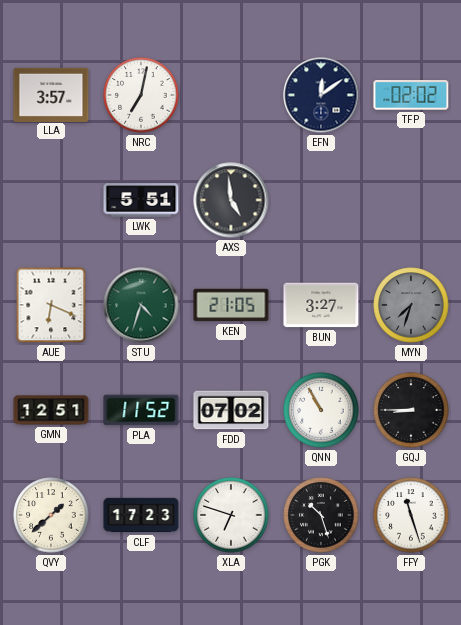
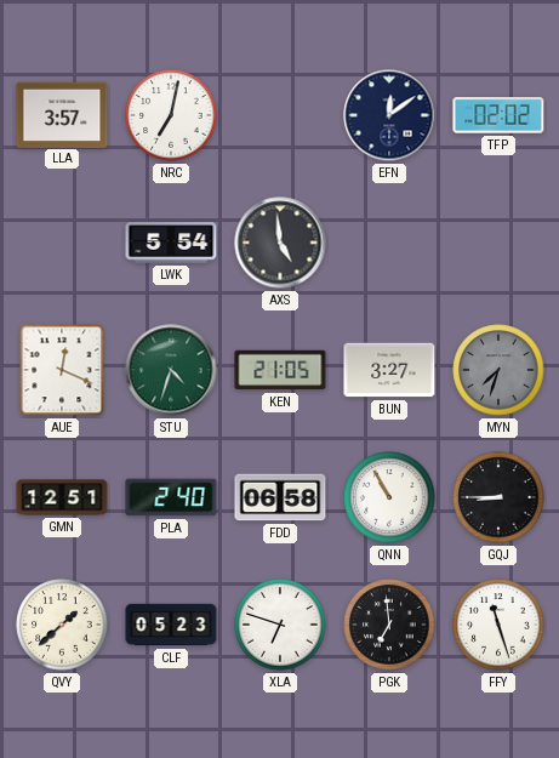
LWK: 5:51 -> 5:54
AUE: 6:19 -> 12:19
PLA: 11:52 -> 2:40
FDD: 07:02 -> 06:58
CLF: 17:23 -> 05:23
PGK: 10:27 -> 6:59
